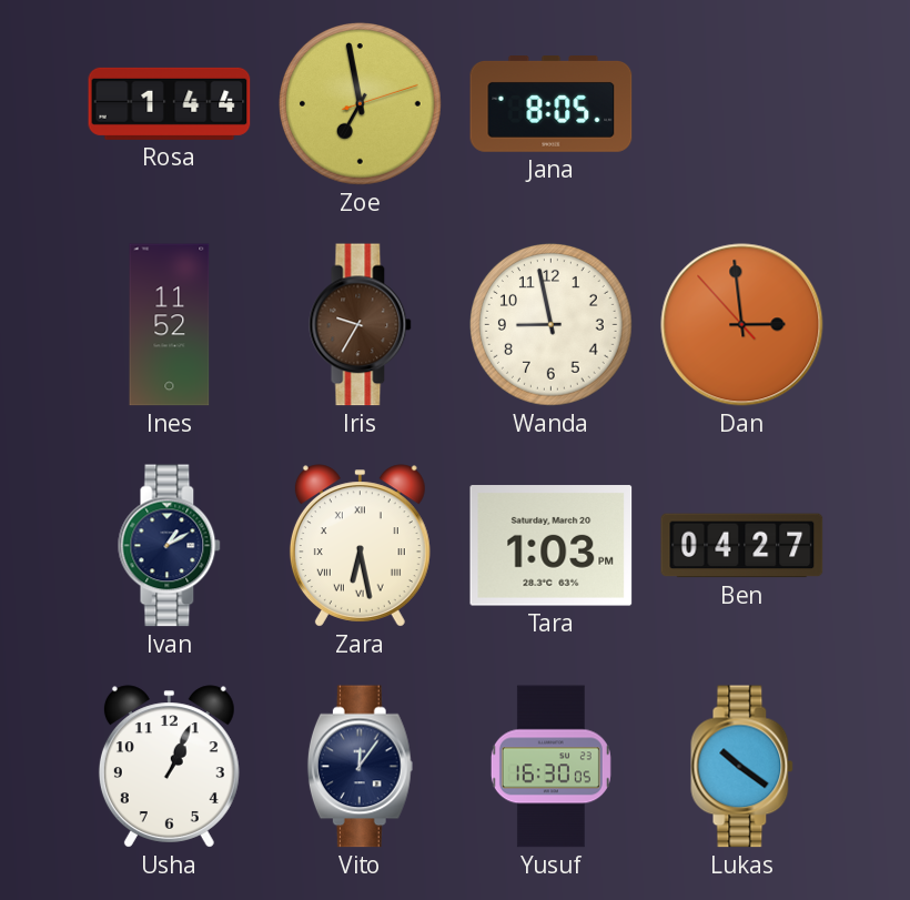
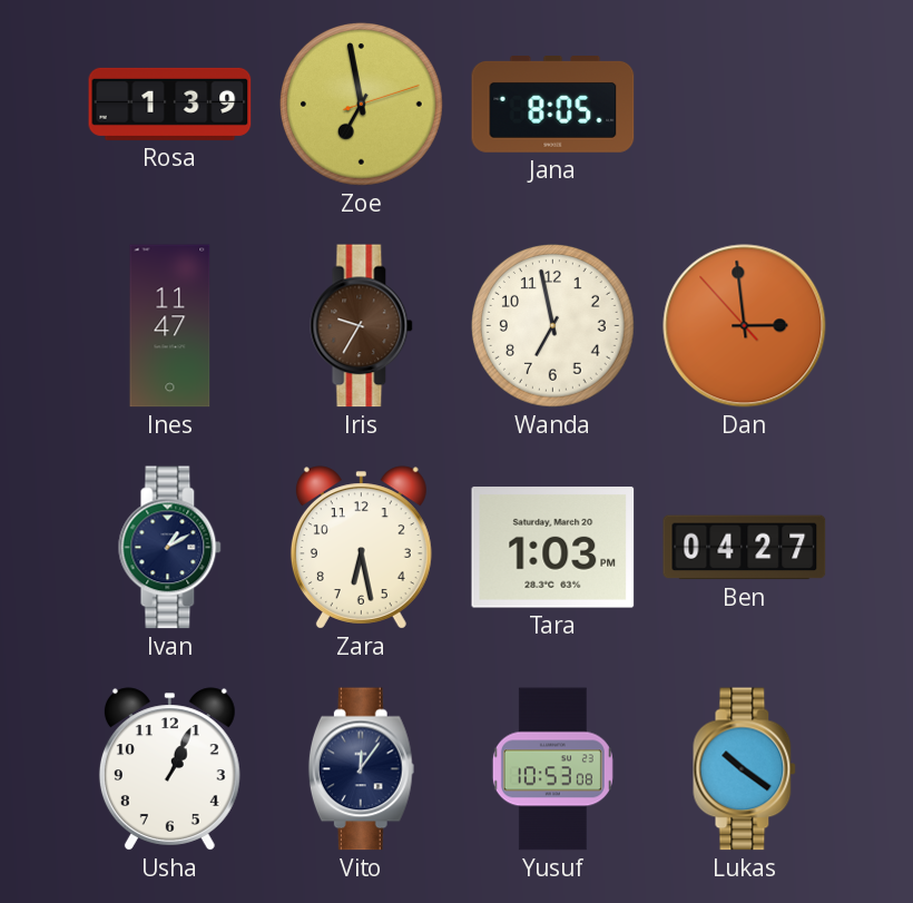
Rosa: 1:44 -> 1:39
Ines: 11:52 -> 11:47
Wanda: 8:58 -> 6:58
Zara numerals: Roman -> Arabic
Yusuf: 16:30 -> 10:53
